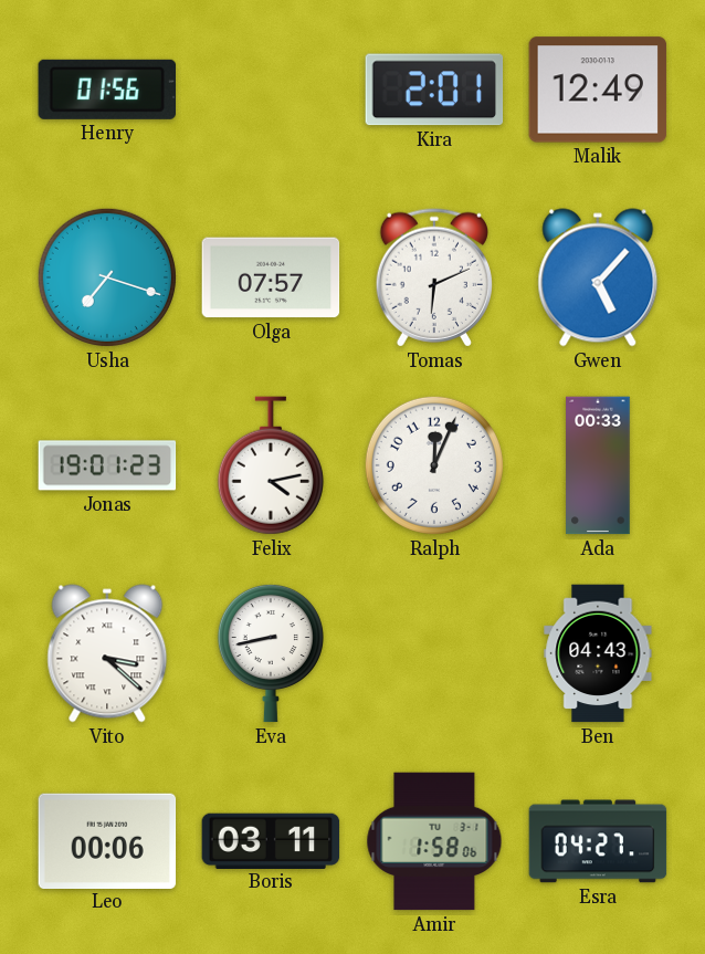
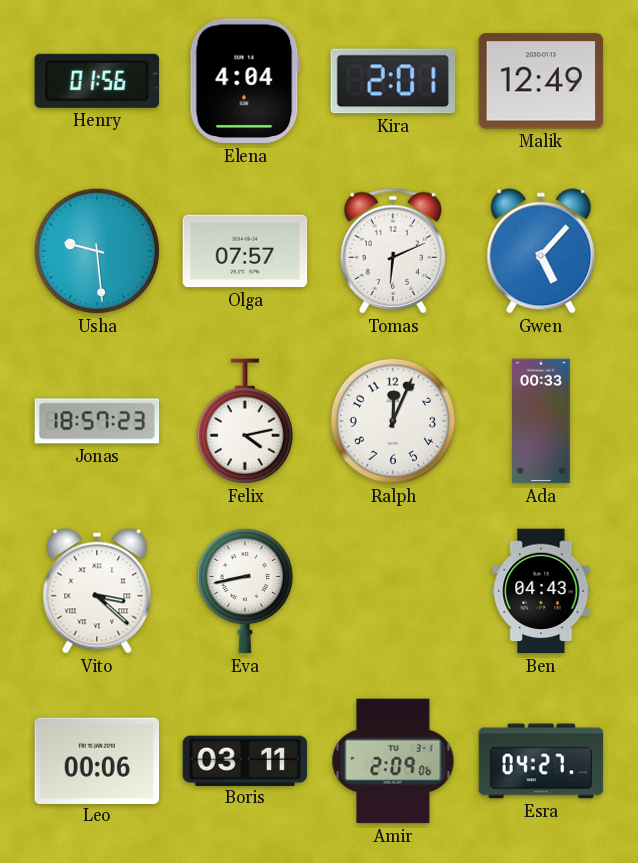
Elena: none -> 4:04
Usha: 7:18 -> 9:29
Jonas: 19:01 -> 18:57
Amir: 1:58 -> 2:09
